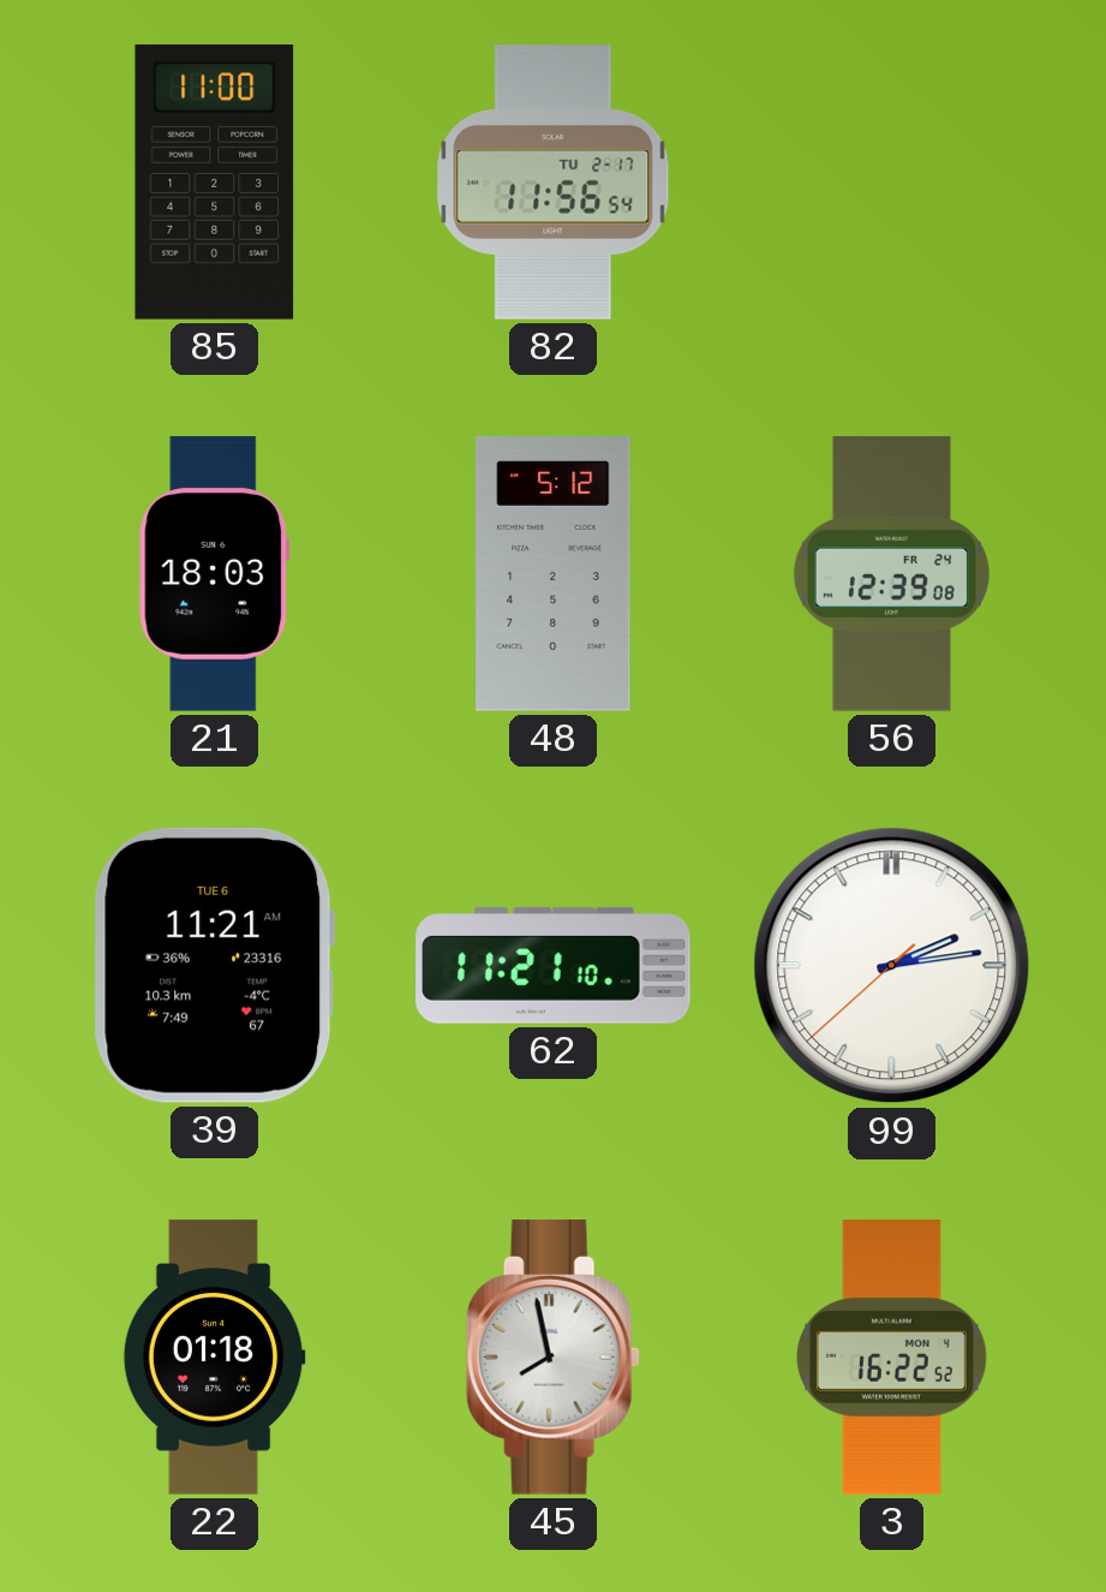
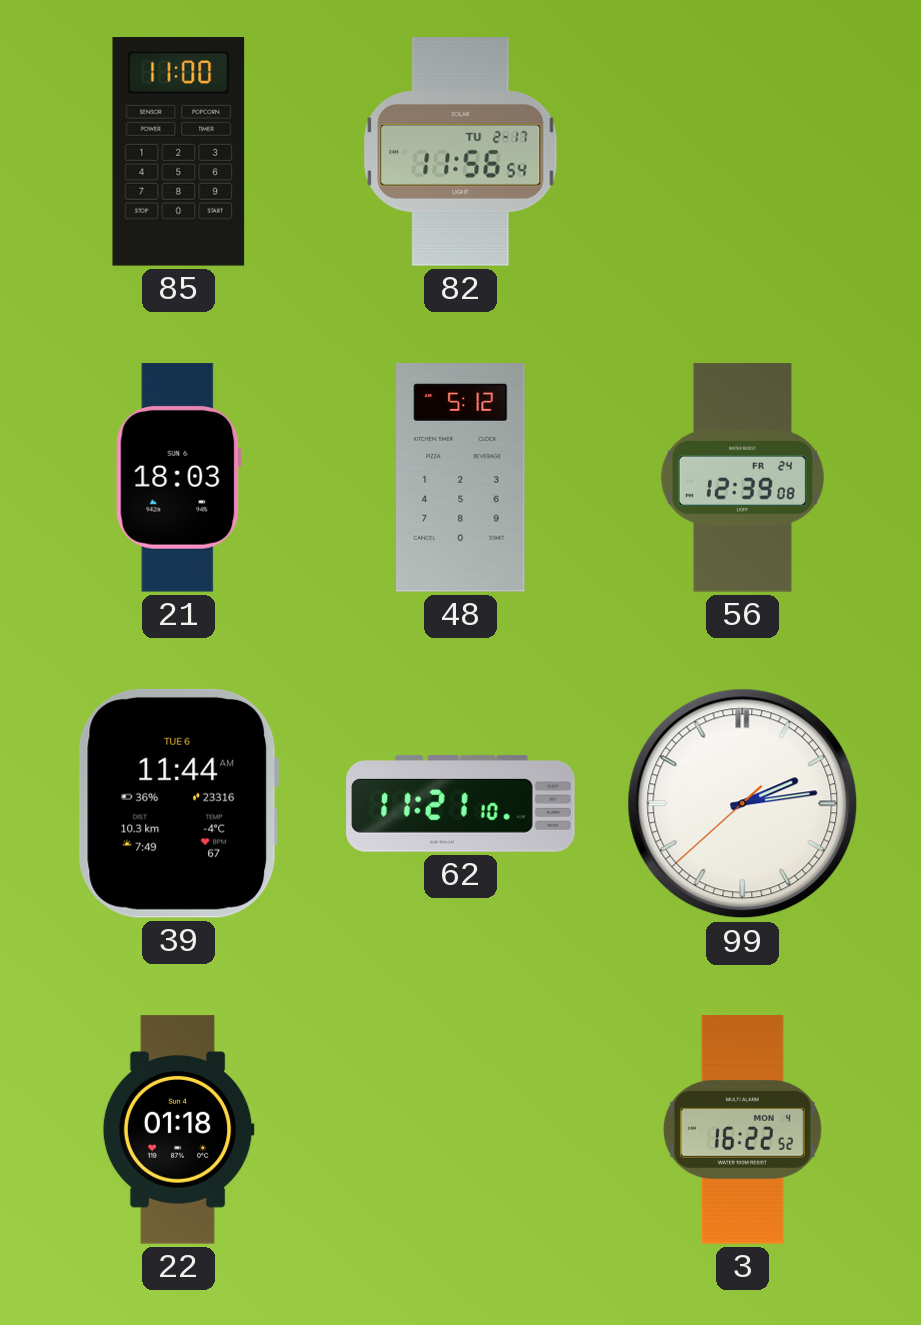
39: 11:21 -> 11:44
45: 7:58 -> none
